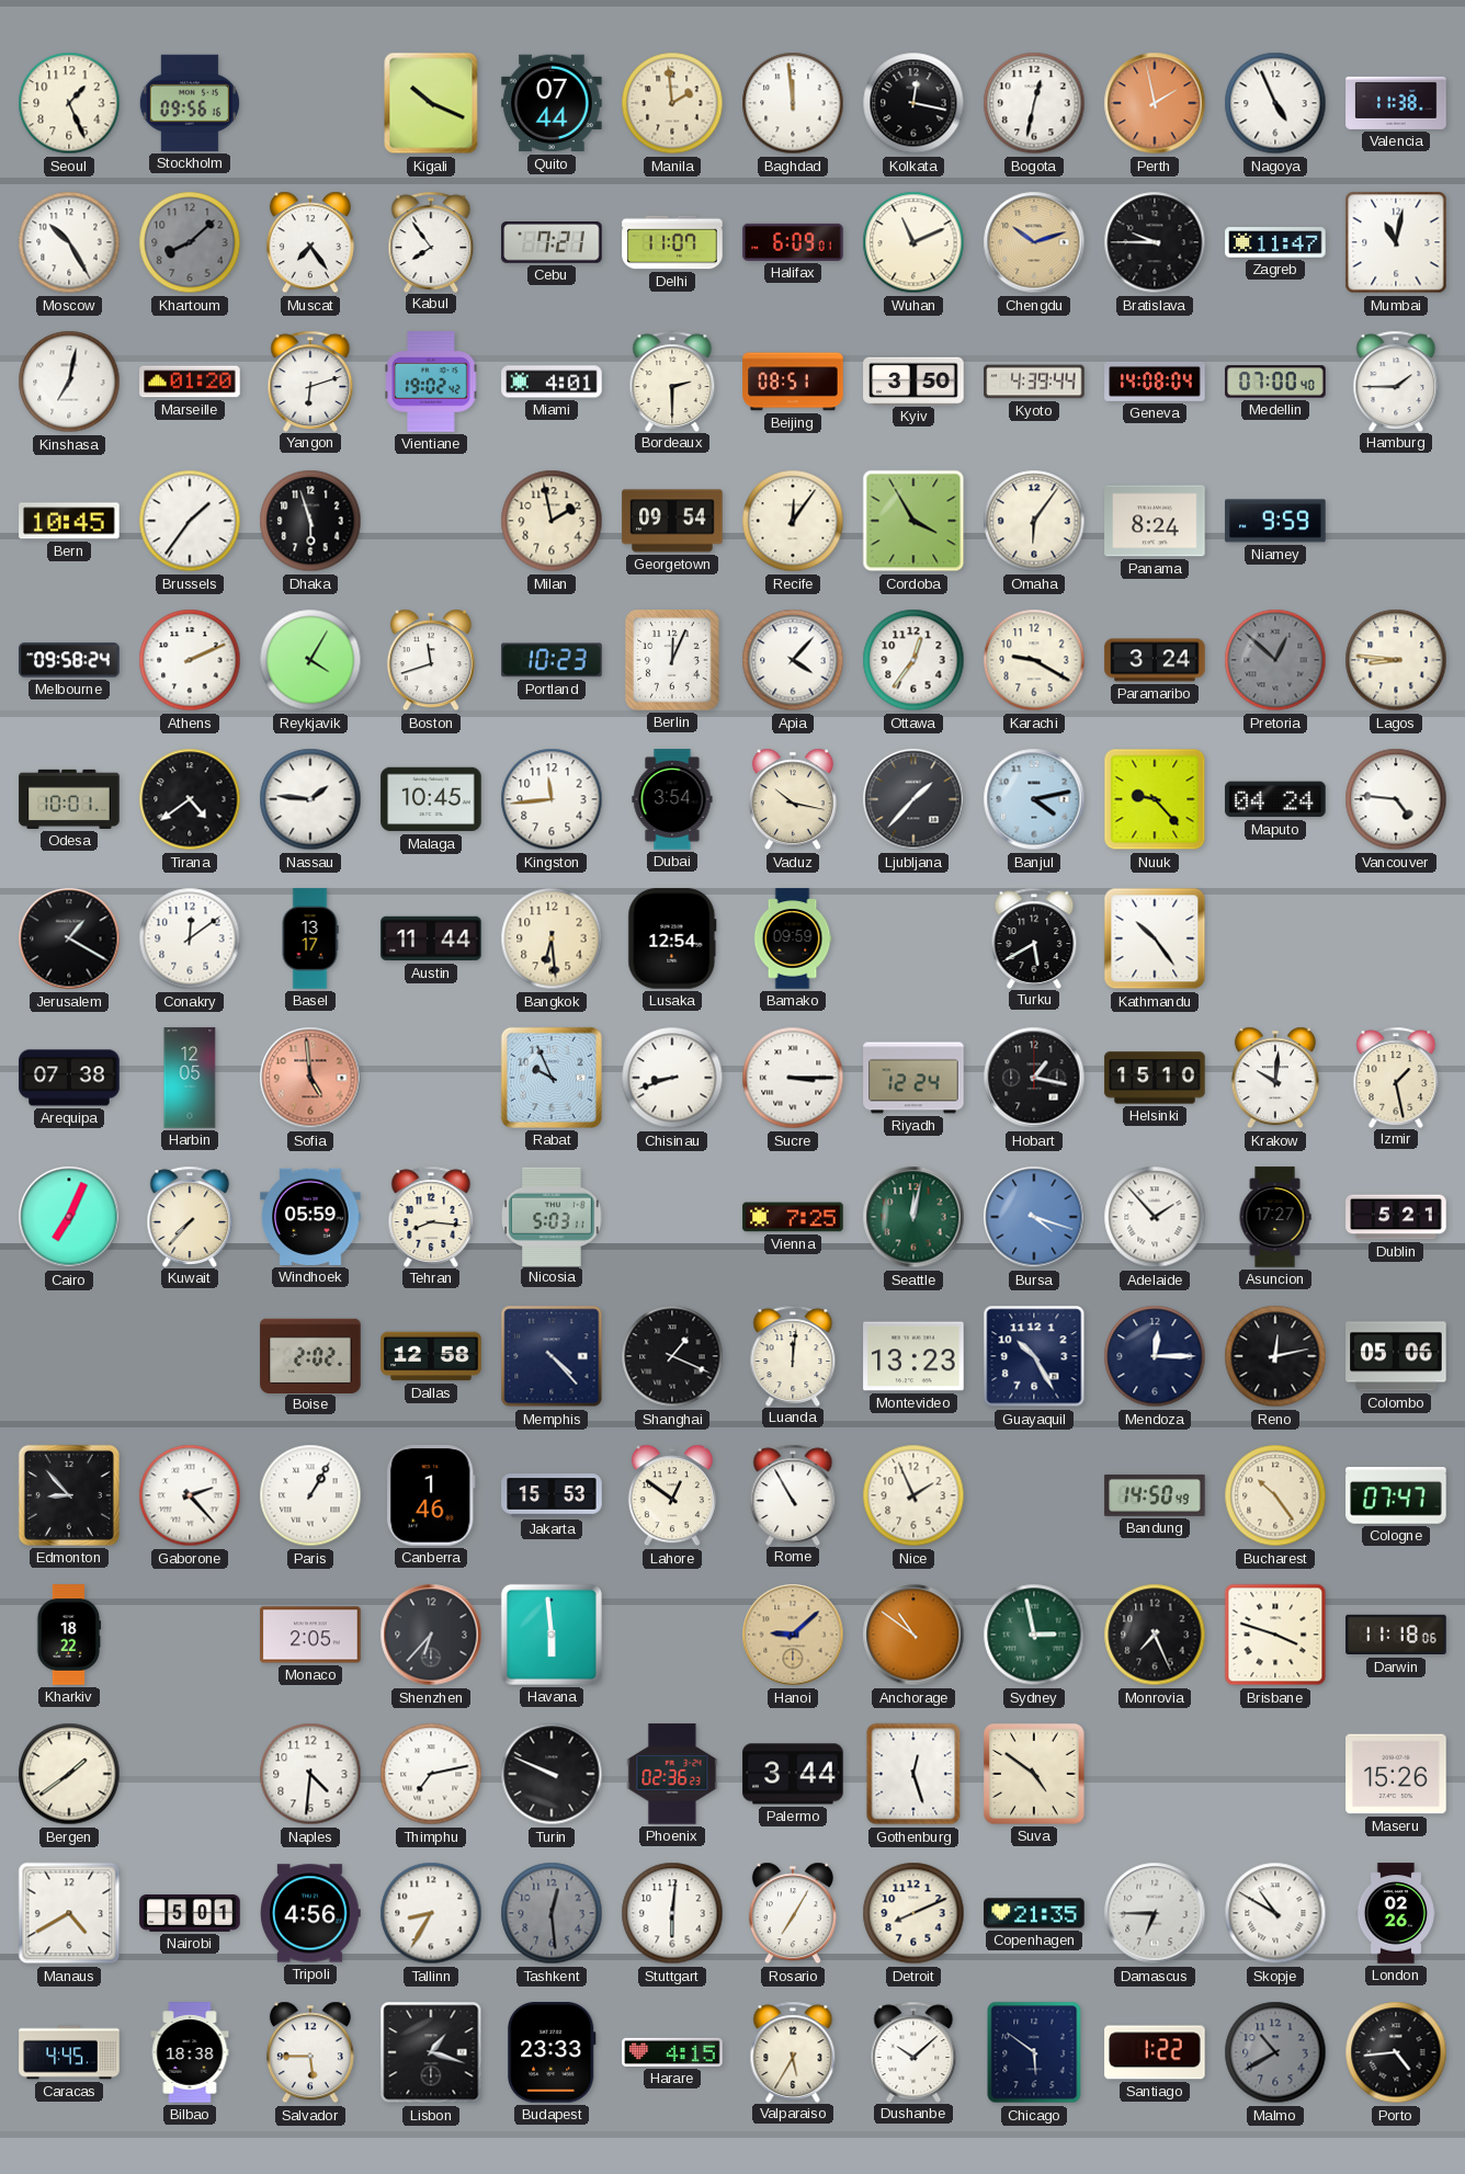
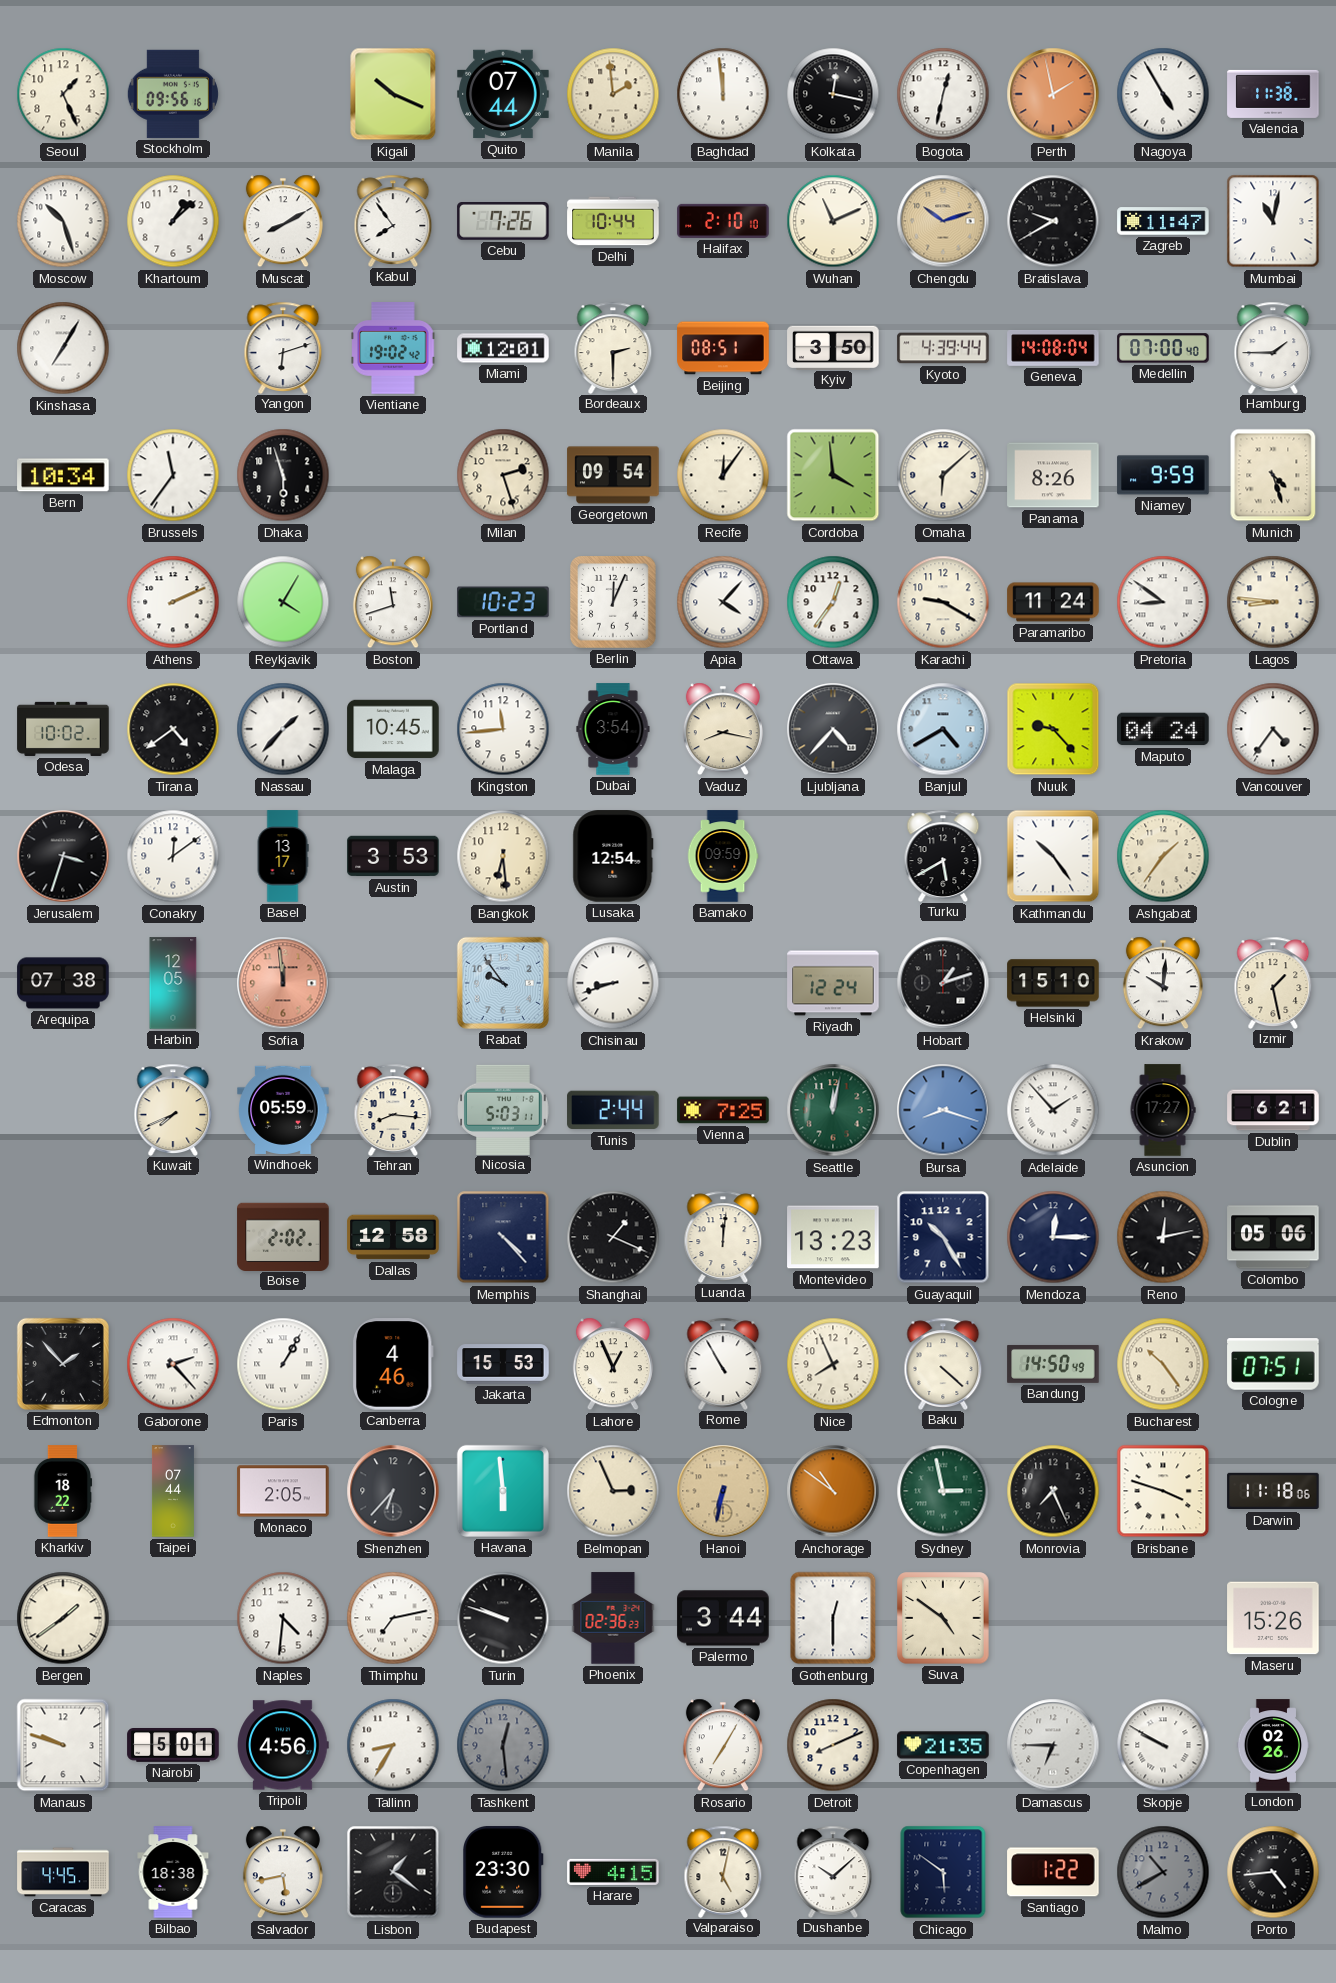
Nagoya: 4:56 -> 4:55
Moscow: 10:25 -> 10:27
Khartoum: 8:08 -> 1:08
Khartoum dial: grey -> white
Muscat: 7:24 -> 8:10
Cebu: 7:21 -> 7:26
Delhi: 11:07 -> 10:44
Halifax: 6:09 -> 2:10
Bratislava: 9:45 -> 9:40
Kinshasa: 7:02 -> 7:05
Marseille: 01:20 -> none
Miami: 4:01 -> 12:01
Bern: 10:45 -> 10:34
Brussels: 1:36 -> 11:36
Milan: 1:58 -> 2:27
Cordoba: 3:55 -> 3:59
Omaha: 6:06 -> 6:08
Panama: 8:24 -> 8:26
Munich: none -> 4:27
Melbourne: 09:58 -> none
Paramaribo: 3:24 -> 11:24
Pretoria: 12:52 -> 8:51
Pretoria dial: grey -> white
Odesa: 10:01 -> 10:02
Nassau: 1:46 -> 1:37
Vaduz: 10:17 -> 8:17
Ljubljana: 1:37 -> 4:37
Banjul: 4:13 -> 4:40
Vancouver: 4:46 -> 4:36
Jerusalem: 1:20 -> 3:33
Austin: 11:44 -> 3:53
Ashgabat: none -> 1:36
Sofia: 4:59 -> 11:59
Rabat: 9:56 -> 9:54
Sucre: 3:15 -> none
Hobart: 1:17 -> 1:12
Cairo: 7:04 -> none
Kuwait: 7:37 -> 7:41
Tunis: none -> 2:44
Bursa: 4:18 -> 8:18
Dublin: 5:21 -> 6:21
Edmonton: 8:53 -> 1:53
Canberra: 1:46 -> 4:46
Lahore: 12:51 -> 12:56
Nice: 1:56 -> 7:56
Baku: none -> 4:22
Cologne: 07:47 -> 07:51
Taipei: none -> 07:44
Belmopan: none -> 2:56
Hanoi: 9:08 -> 6:32
Turin: 9:49 -> 9:48
Gothenburg: 12:27 -> 12:30
Manaus: 4:40 -> 9:48
Stuttgart: 6:01 -> none
Skopje: 10:50 -> 9:50
Salvador: 5:45 -> 5:43
Lisbon: 1:18 -> 1:21
Budapest: 23:33 -> 23:30
Valparaiso: 5:35 -> 5:02
